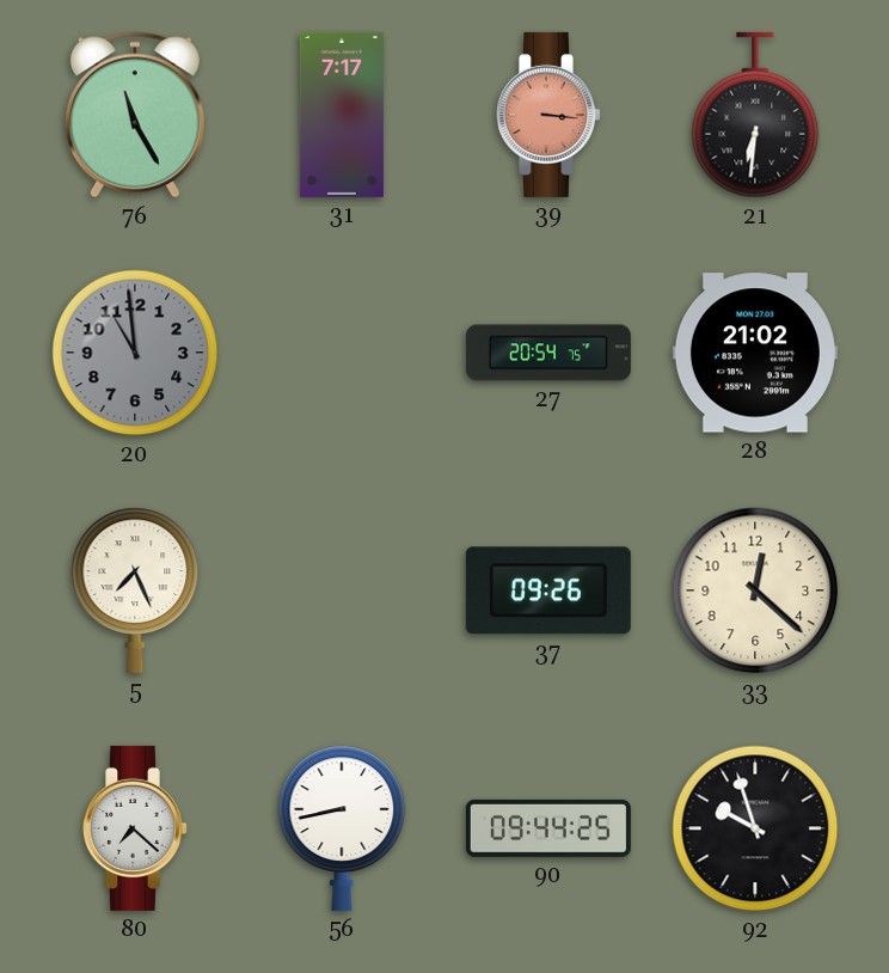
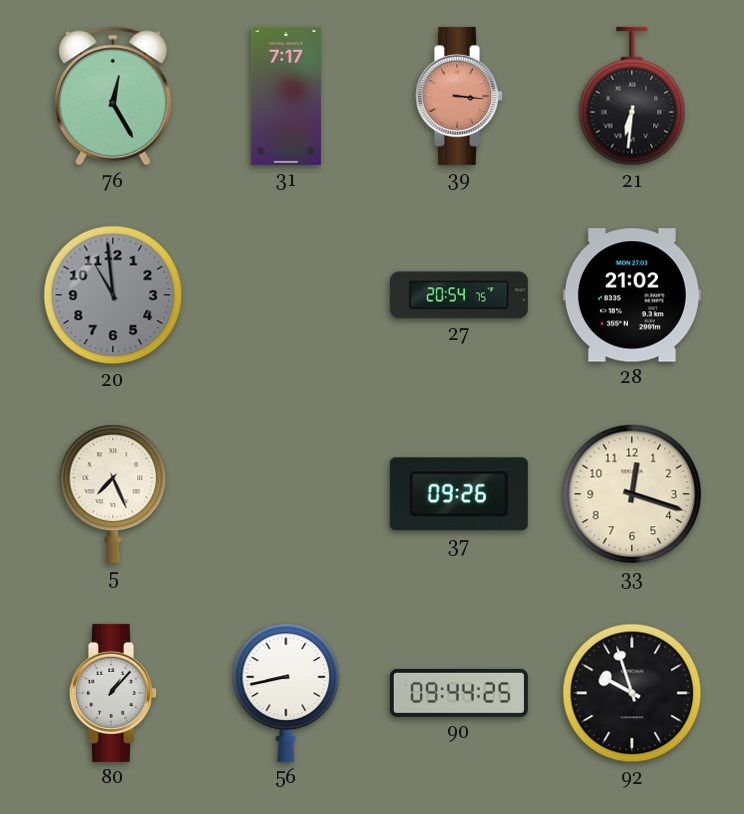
76: 11:25 -> 12:25
33: 12:22 -> 12:18
80: 7:22 -> 1:07
